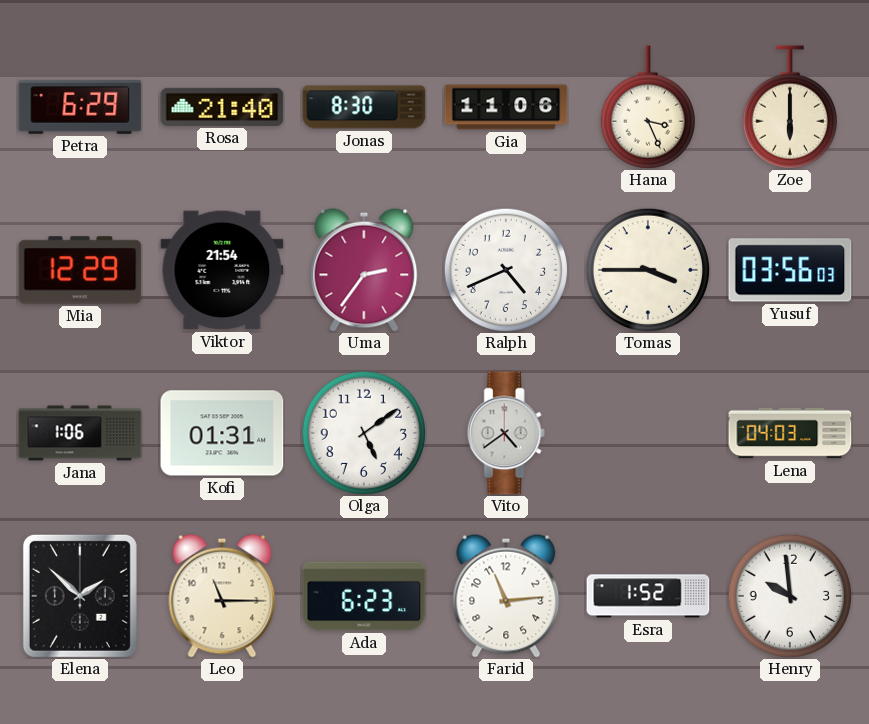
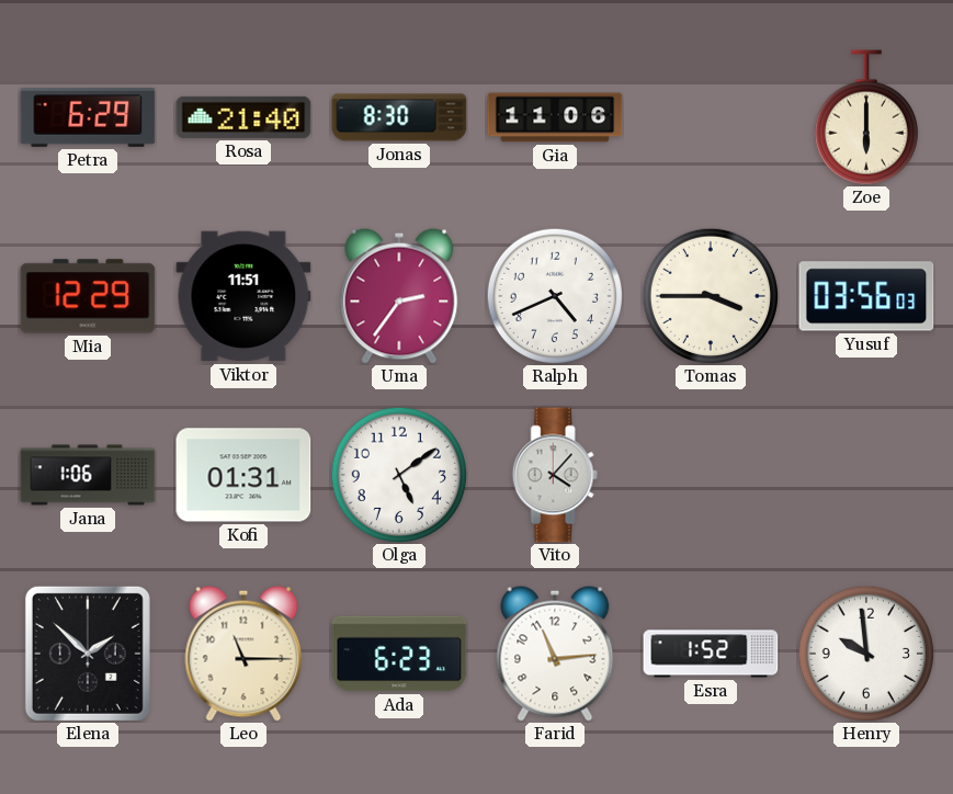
Hana: 3:26 -> none
Viktor: 21:54 -> 11:51
Vito: 4:39 -> 4:07
Lena: 04:03 -> none
